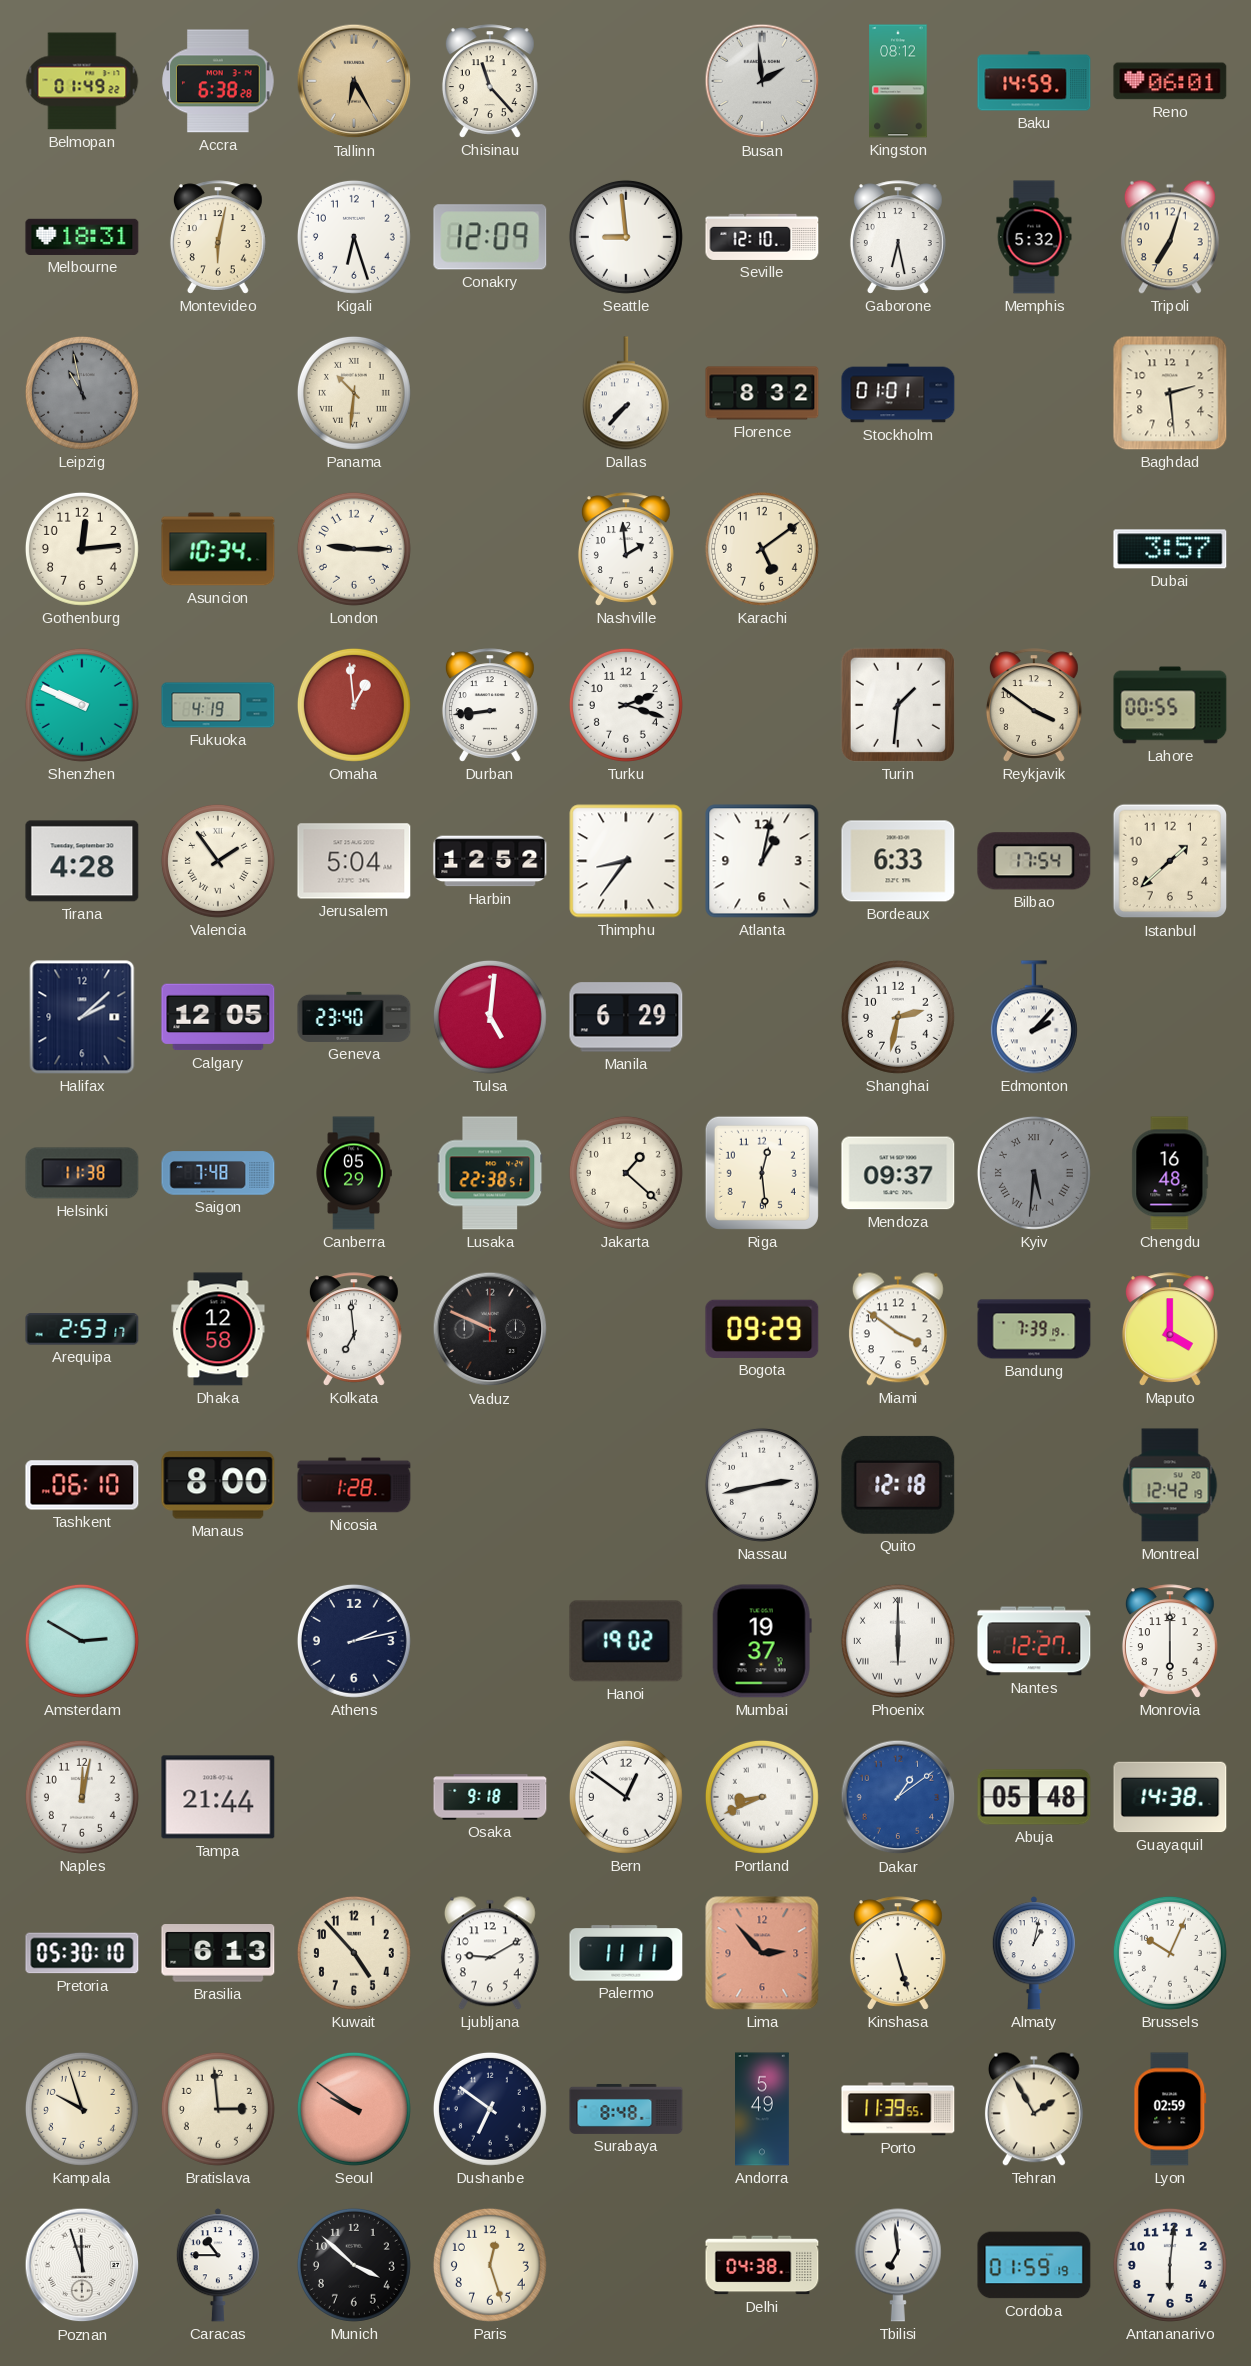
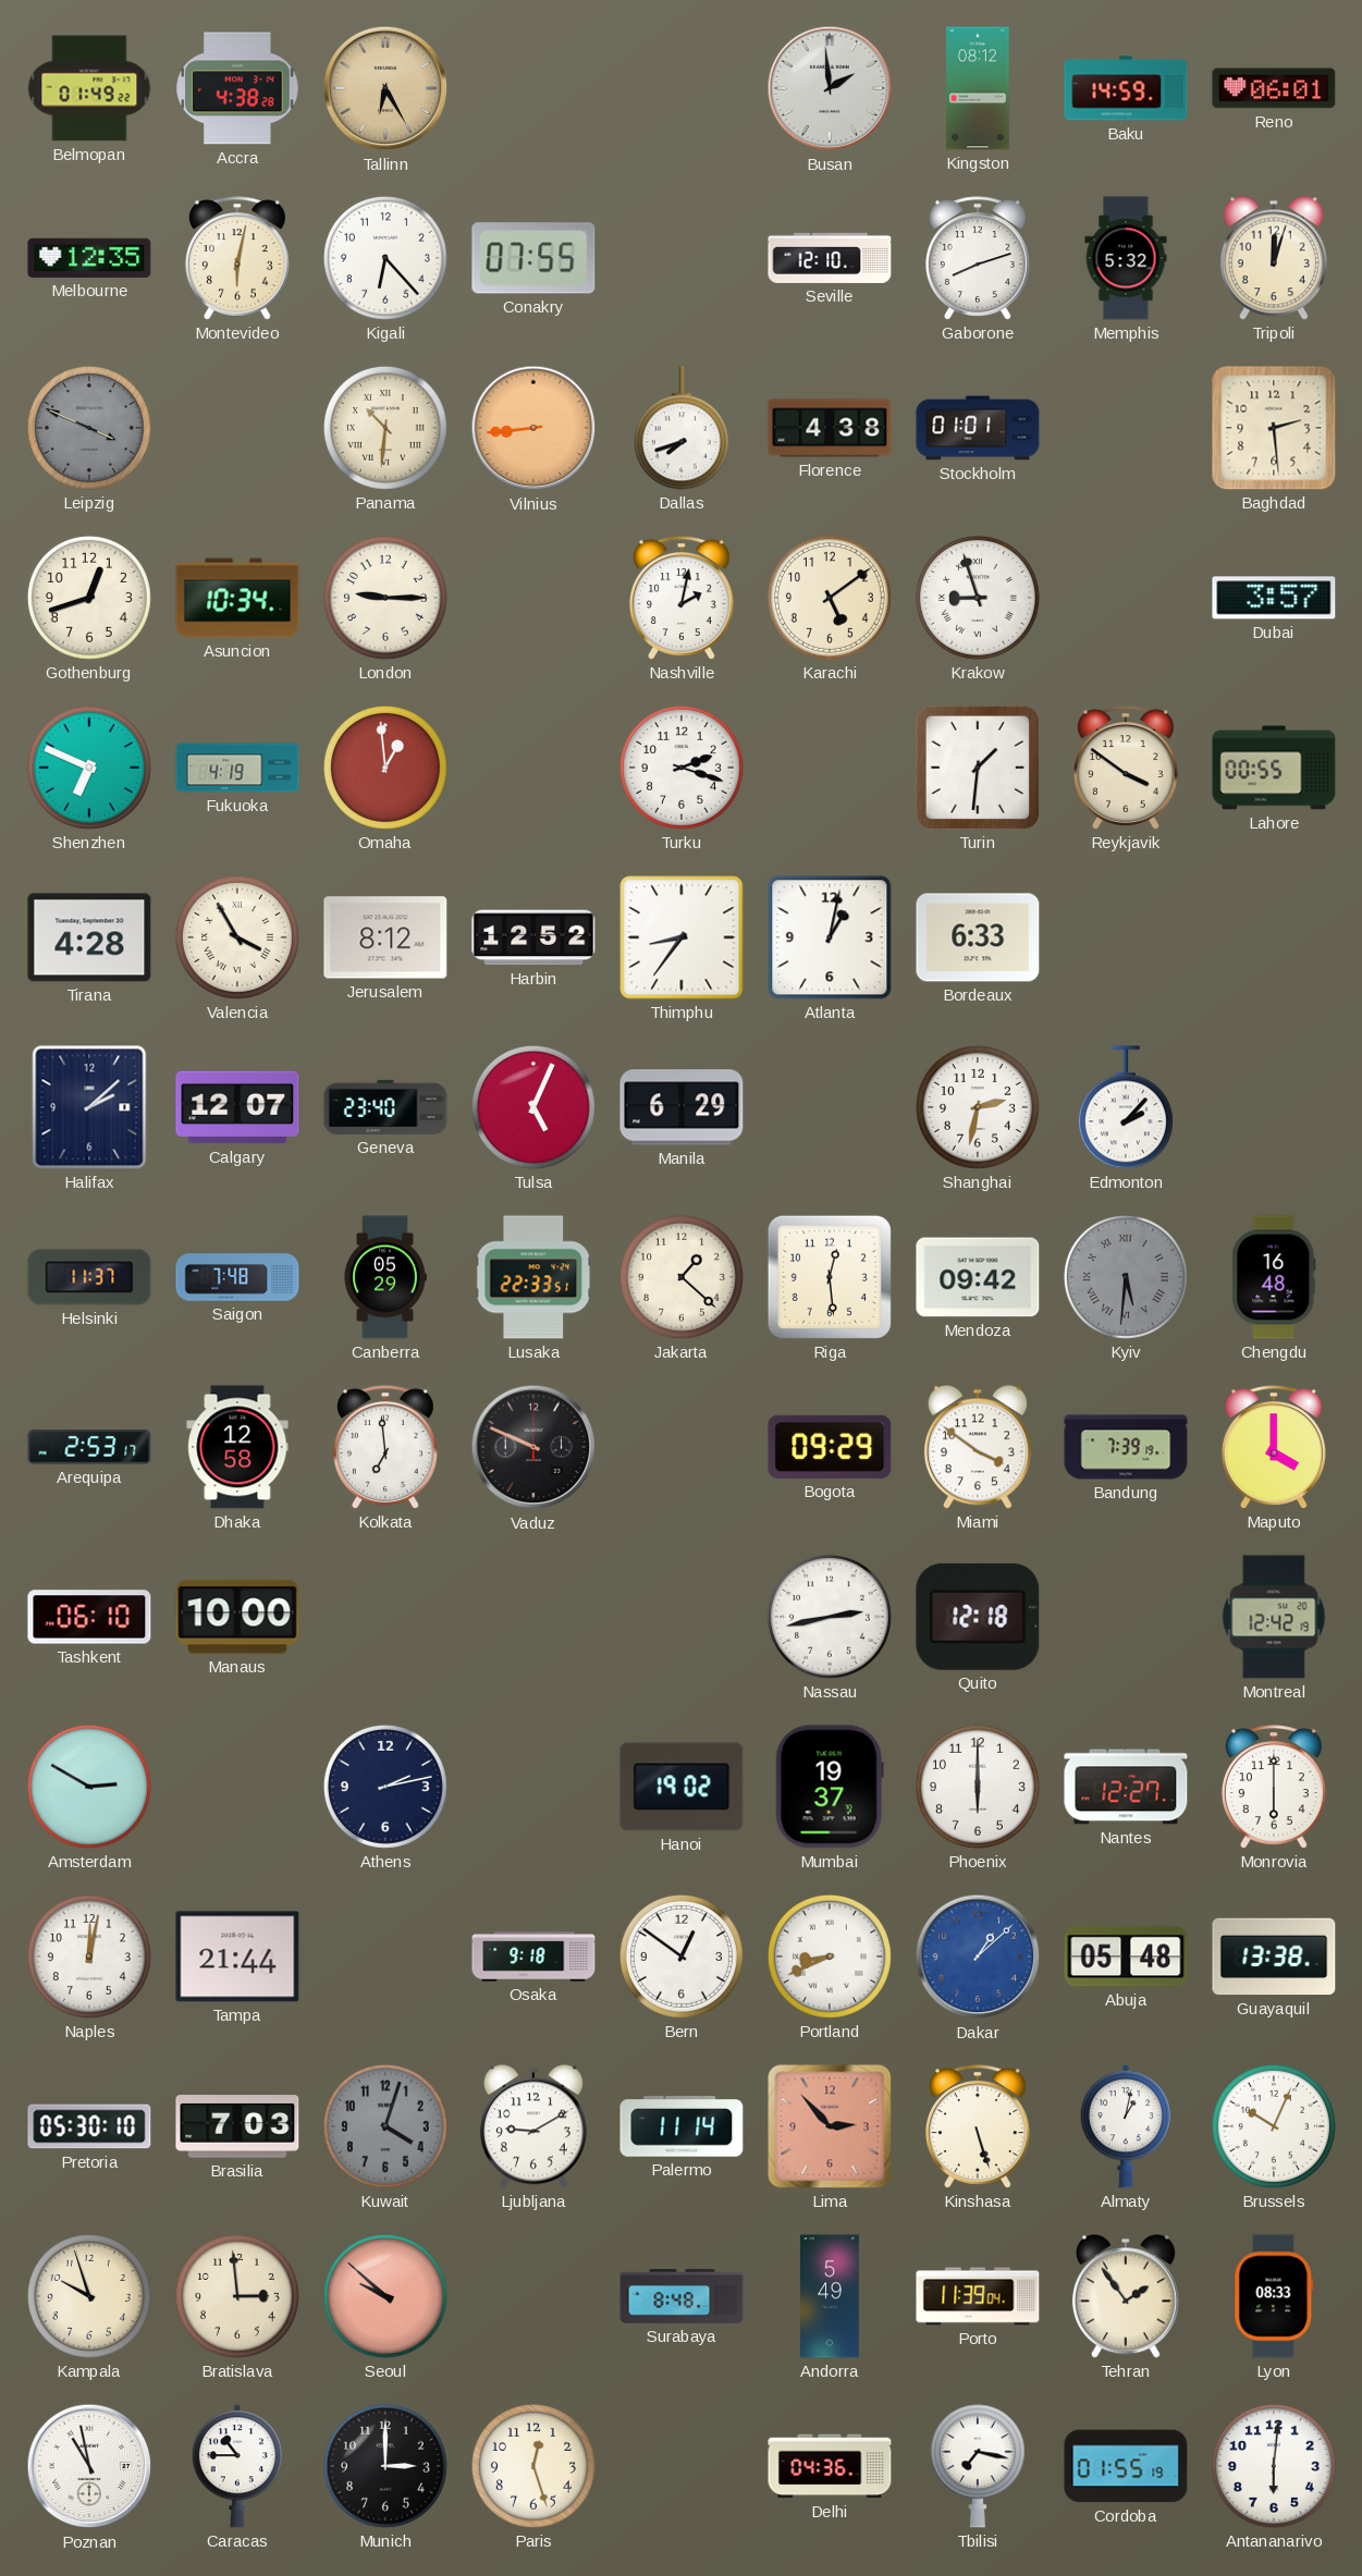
Accra: 6:38 -> 4:38
Chisinau: 11:23 -> none
Melbourne: 18:31 -> 12:35
Kigali: 6:27 -> 6:23
Conakry: 12:09 -> 07:55
Seattle: 8:59 -> none
Gaborone: 6:28 -> 8:12
Tripoli: 7:03 -> 12:03
Leipzig: 10:58 -> 3:49
Vilnius: none -> 8:44
Dallas: 7:37 -> 7:42
Florence: 8:32 -> 4:38
Gothenburg: 12:14 -> 12:42
Nashville: 1:59 -> 2:02
Krakow: none -> 8:57
Shenzhen: 9:49 -> 6:49
Durban: 8:44 -> none
Valencia: 1:54 -> 3:55
Jerusalem: 5:04 -> 8:12
Bilbao: 17:54 -> none
Istanbul: 1:38 -> none
Calgary: 12:05 -> 12:07
Tulsa: 5:01 -> 5:04
Helsinki: 11:38 -> 11:37
Lusaka: 22:38 -> 22:33
Mendoza: 09:37 -> 09:42
Manaus: 8:00 -> 10:00
Nicosia: 1:28 -> none
Phoenix numerals: Roman -> Arabic
Dakar: 1:09 -> 1:08
Guayaquil: 14:38 -> 13:38
Brasilia: 6:13 -> 7:03
Kuwait: 4:53 -> 4:03
Kuwait dial: cream -> grey
Palermo: 11:11 -> 11:14
Seoul: 9:51 -> 9:52
Dushanbe: 6:51 -> none
Porto: 11:39:55 -> 11:39:04
Tehran: 1:55 -> 1:54
Lyon: 02:59 -> 08:33
Poznan: 11:57 -> 10:58
Munich: 3:52 -> 3:00
Delhi: 04:38 -> 04:36
Tbilisi: 6:59 -> 7:17
Cordoba: 01:59 -> 01:55
